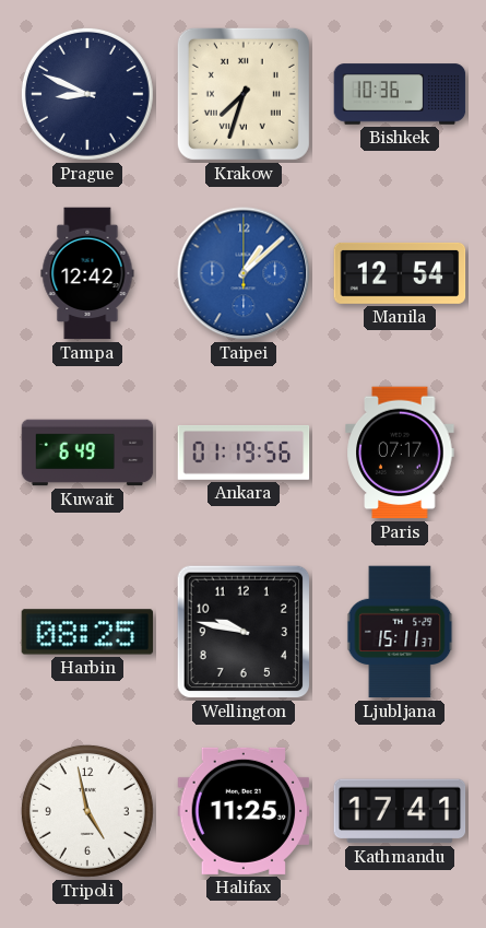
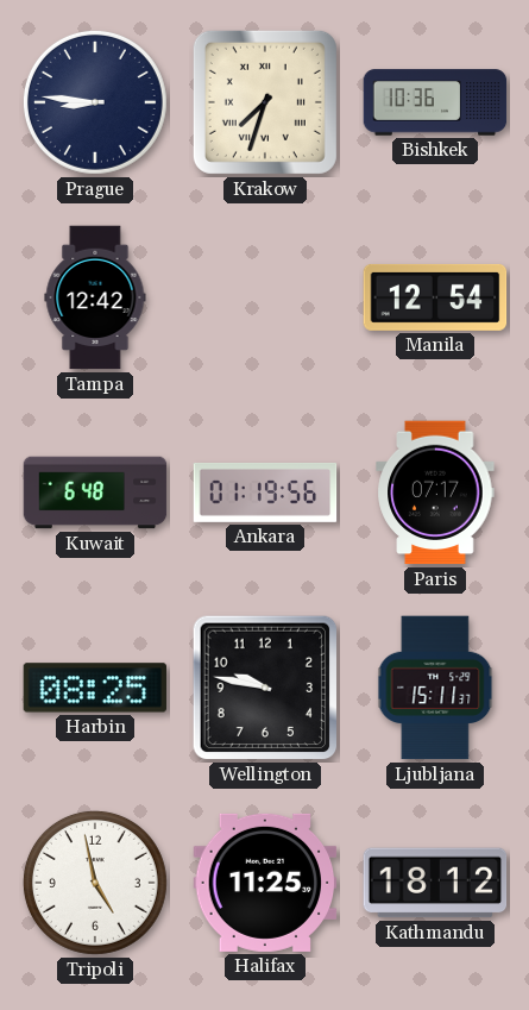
Prague: 8:49 -> 8:46
Taipei: 1:08 -> none
Kuwait: 6:49 -> 6:48
Kathmandu: 17:41 -> 18:12
